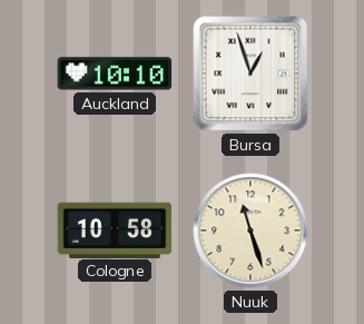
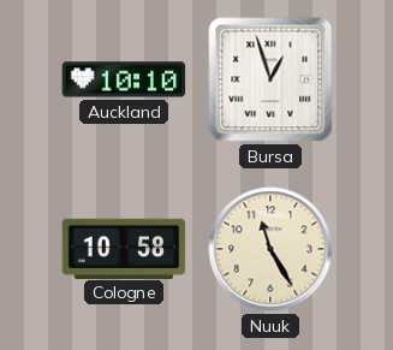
Nuuk: 11:27 -> 11:25
